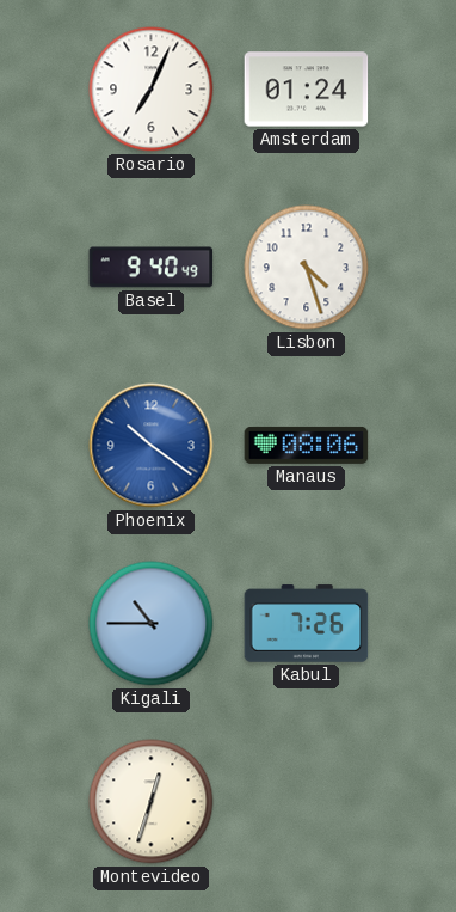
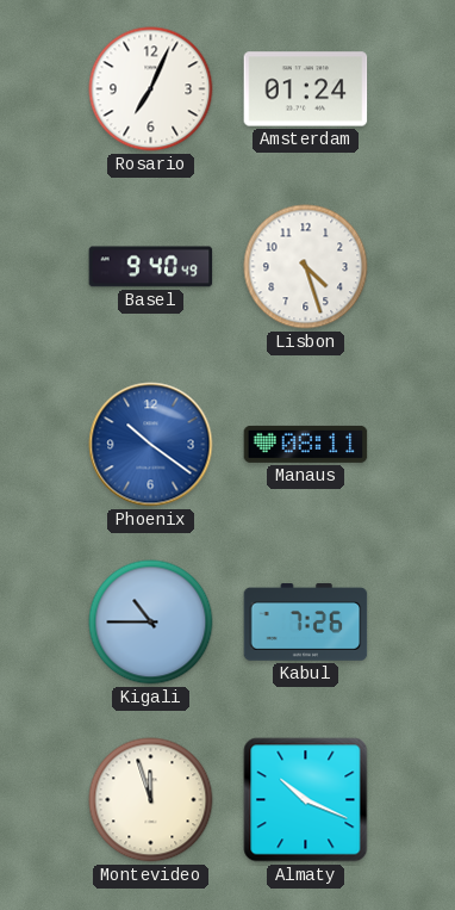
Manaus: 08:06 -> 08:11
Montevideo: 12:33 -> 11:57
Almaty: none -> 10:19
